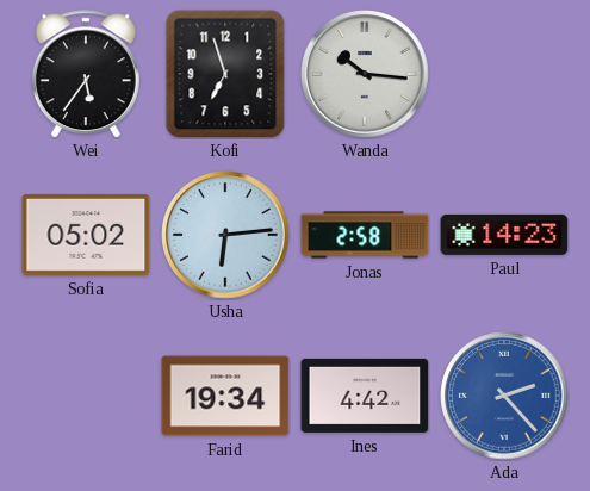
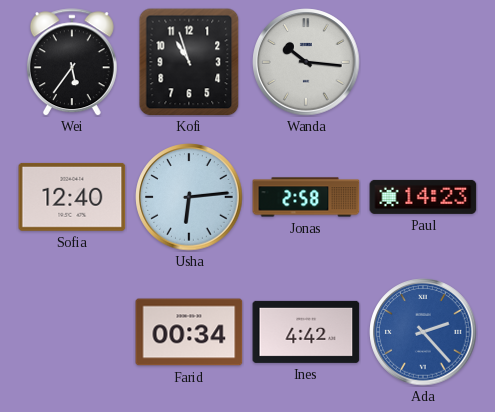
Kofi: 6:57 -> 10:57
Sofia: 05:02 -> 12:40
Farid: 19:34 -> 00:34
